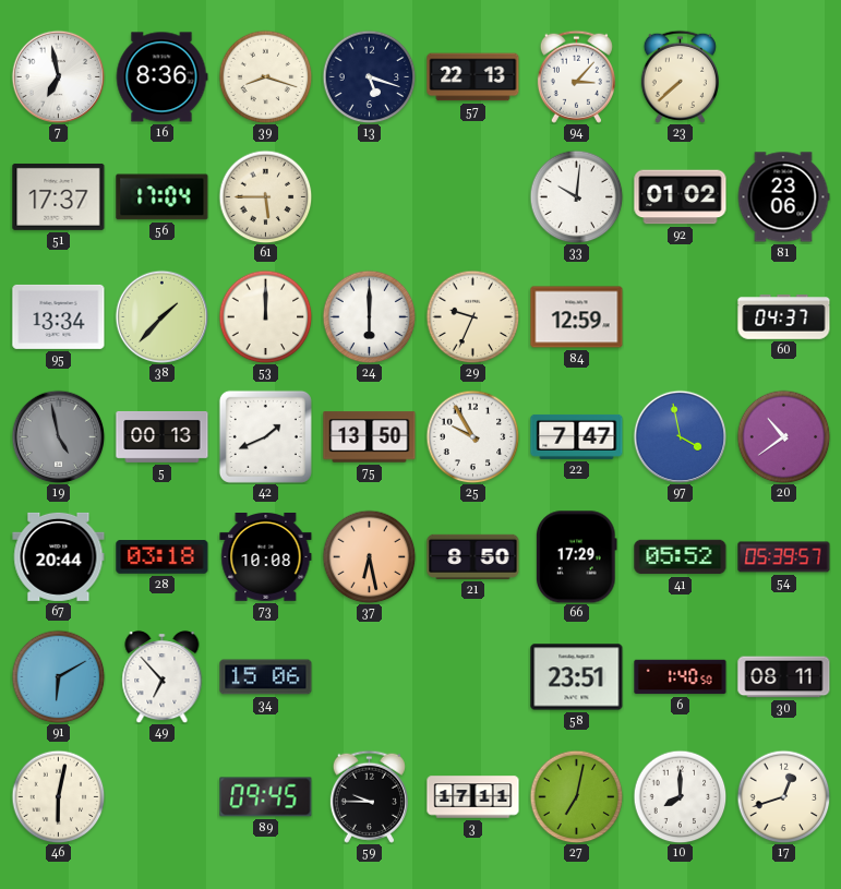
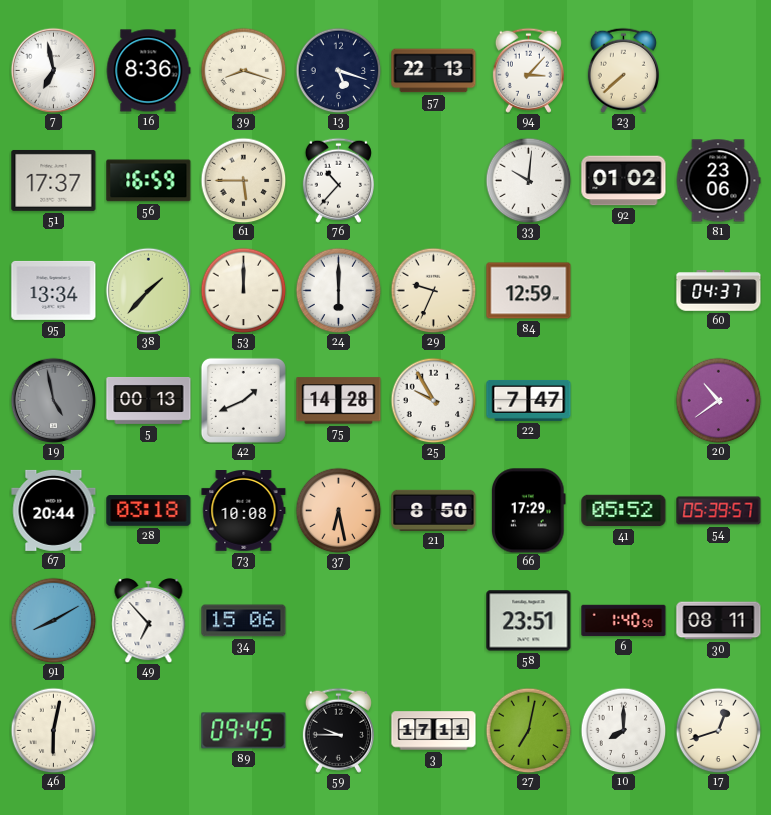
56: 17:04 -> 16:59
76: none -> 10:37
75: 13:50 -> 14:28
97: 3:58 -> none
91: 6:10 -> 8:10
